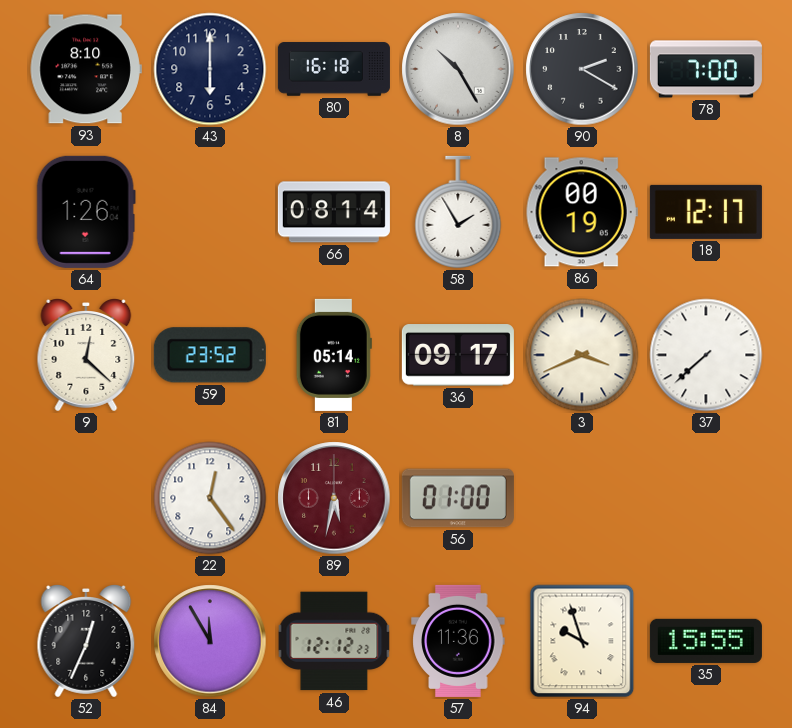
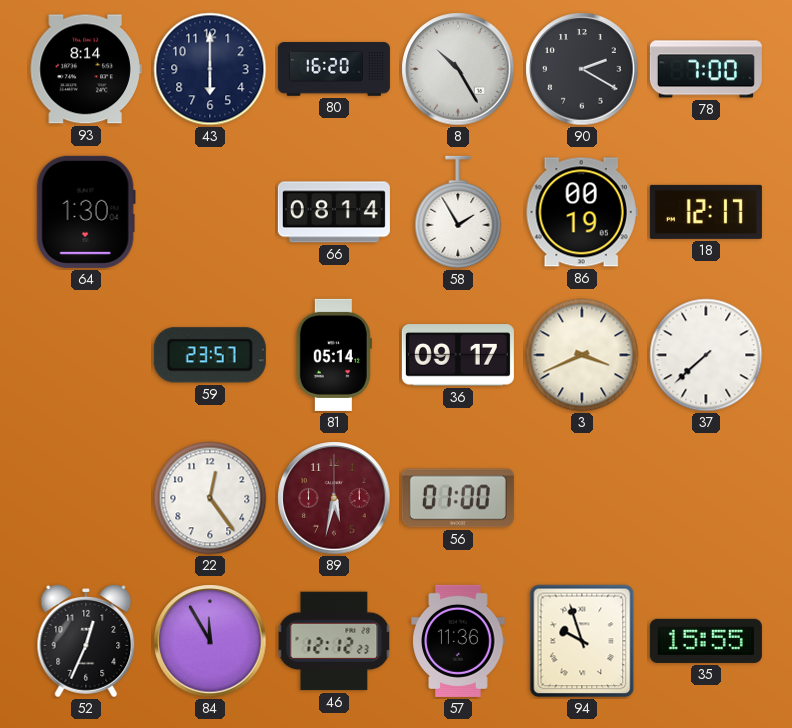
93: 8:10 -> 8:14
80: 16:18 -> 16:20
64: 1:26 -> 1:30
9: 12:22 -> none
59: 23:52 -> 23:57
